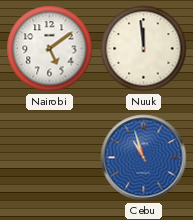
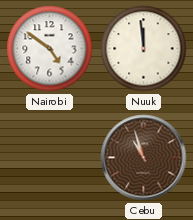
Nairobi: 5:09 -> 4:51
Cebu dial: blue -> brown
